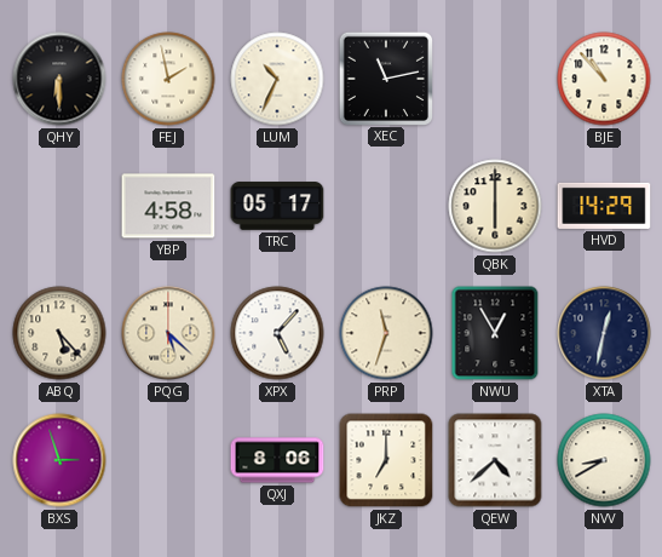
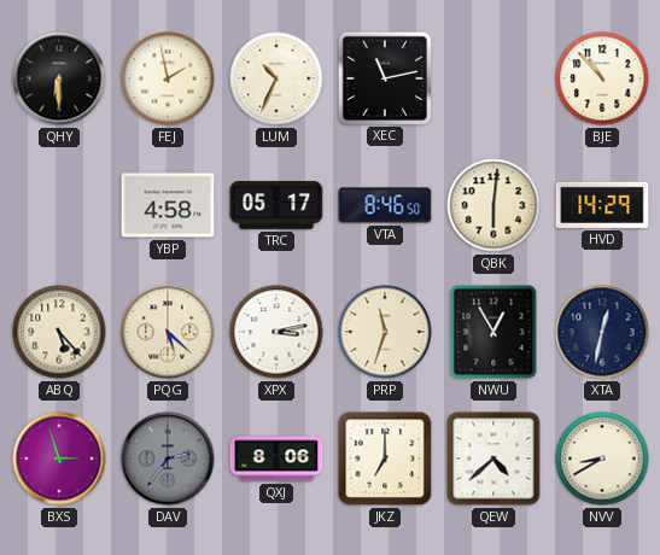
VTA: none -> 8:46
QBK: 6:00 -> 6:01
XPX: 5:07 -> 3:13
DAV: none -> 2:36
